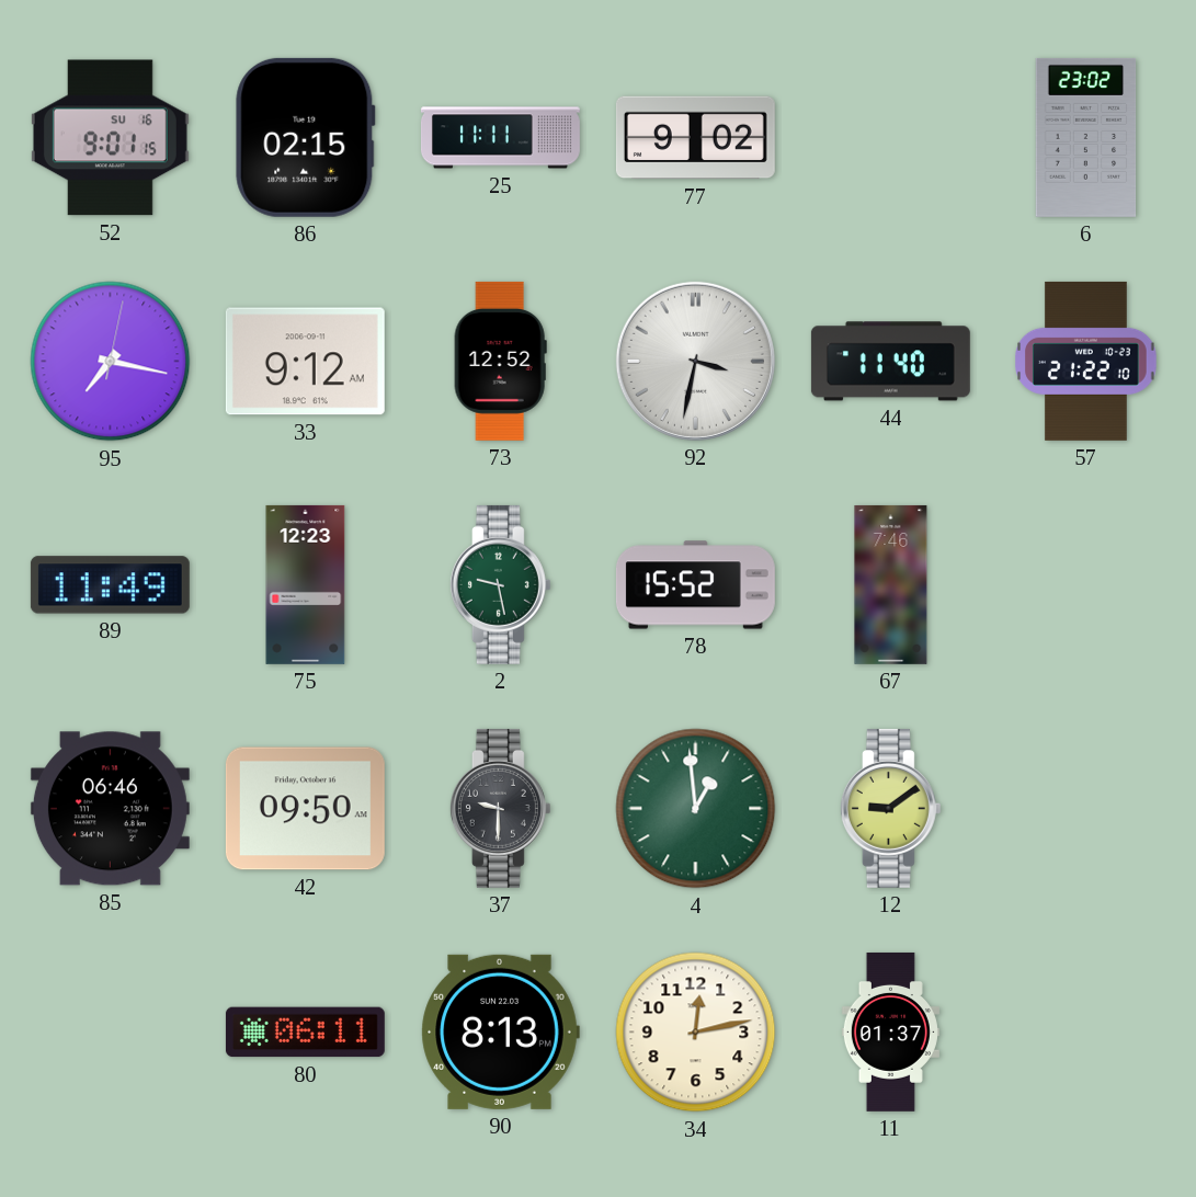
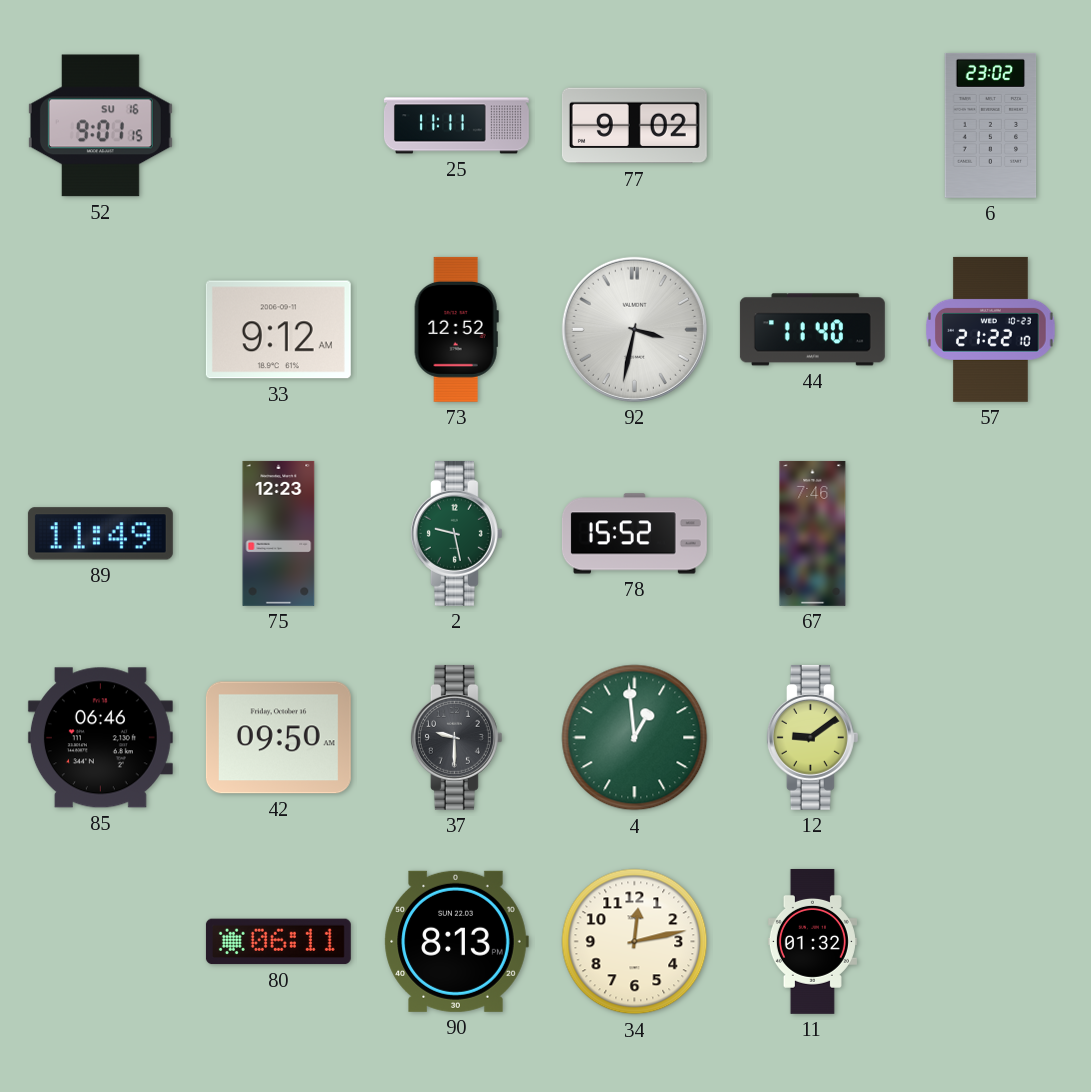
86: 02:15 -> none
95: 7:17 -> none
11: 01:37 -> 01:32
